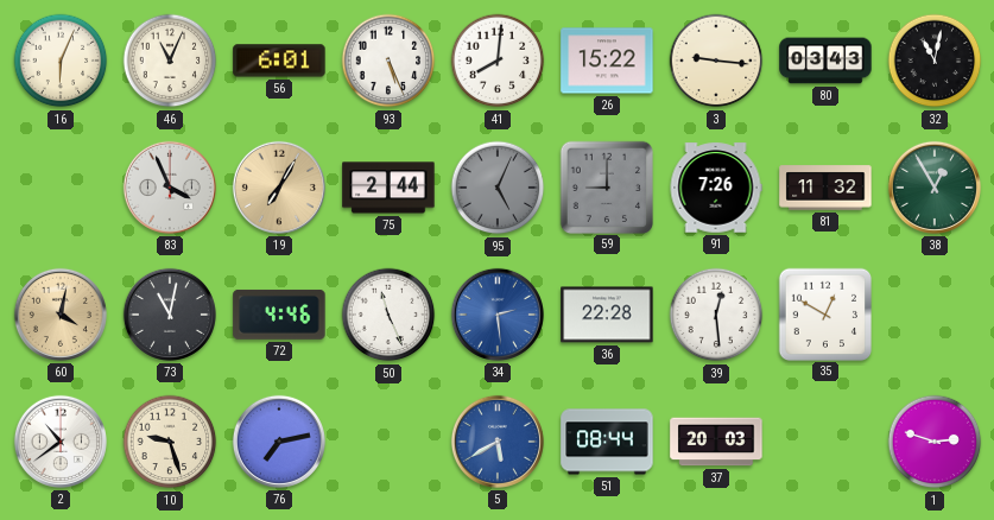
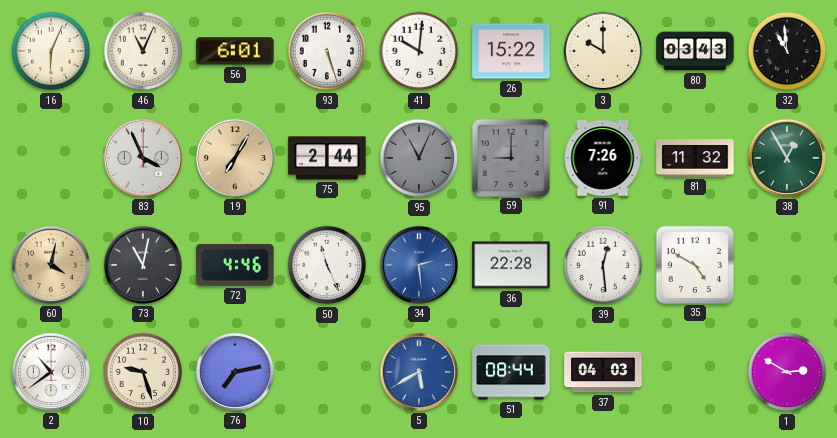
93: 5:26 -> 5:27
41: 8:01 -> 10:01
3: 9:16 -> 10:00
32: 11:02 -> 10:59
95: 5:04 -> 11:04
35: 12:50 -> 4:50
37: 20:03 -> 04:03
1: 2:48 -> 2:50
